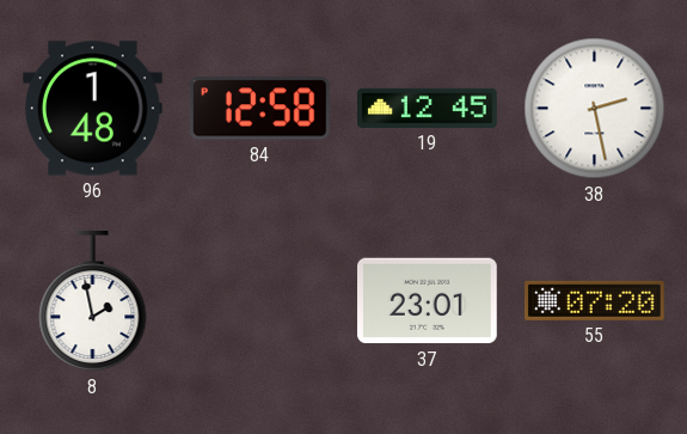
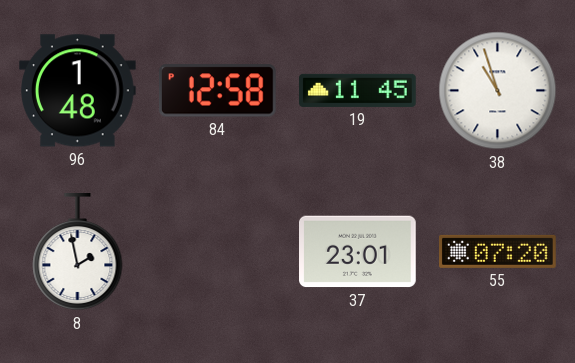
19: 12:45 -> 11:45
38: 2:28 -> 10:57
